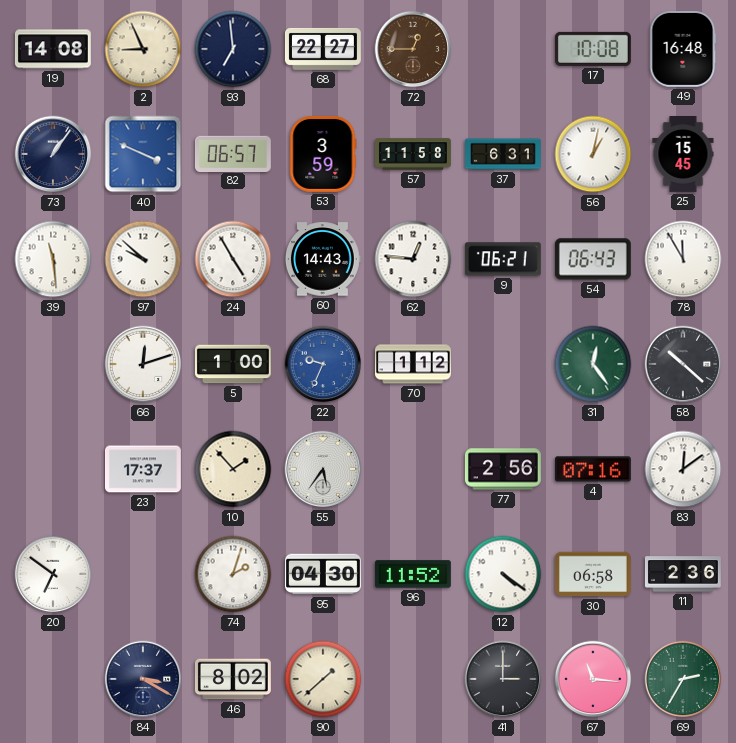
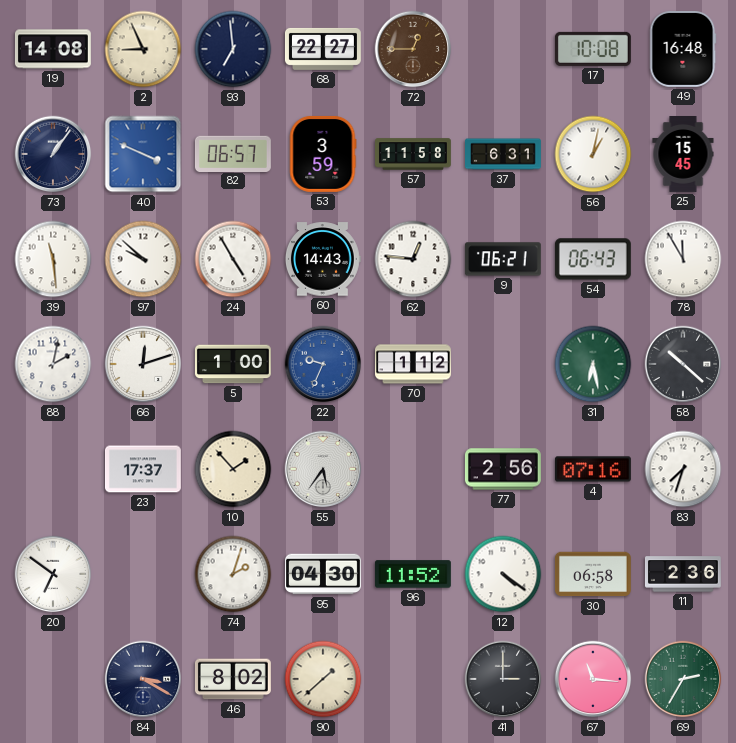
88: none -> 2:02
31: 12:24 -> 6:28
83: 12:09 -> 7:33
